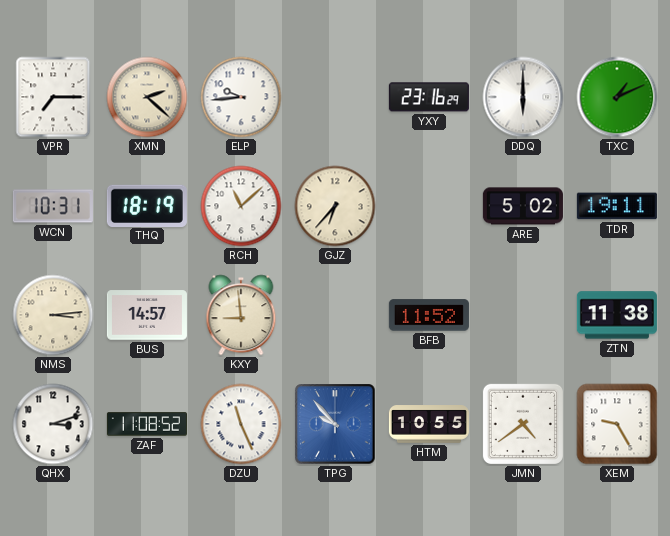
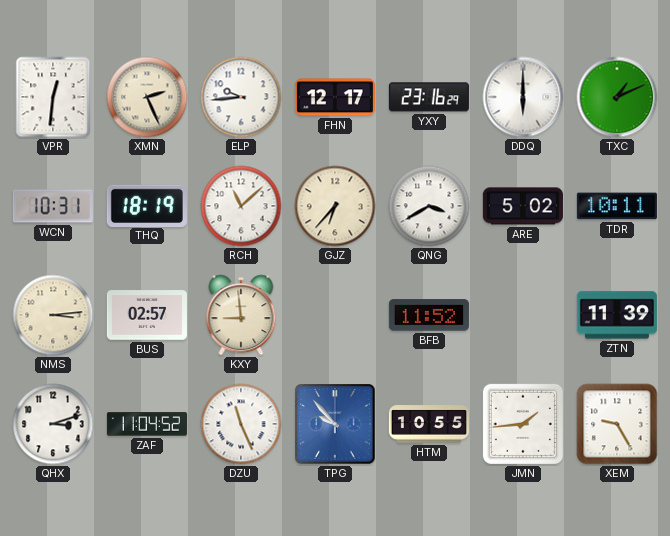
VPR: 7:15 -> 12:31
XMN: 2:22 -> 2:26
FHN: none -> 12:17
QNG: none -> 3:40
TDR: 19:11 -> 10:11
BUS: 14:57 -> 02:57
ZTN: 11:38 -> 11:39
ZAF: 11:08 -> 11:04
JMN: 4:39 -> 1:44
